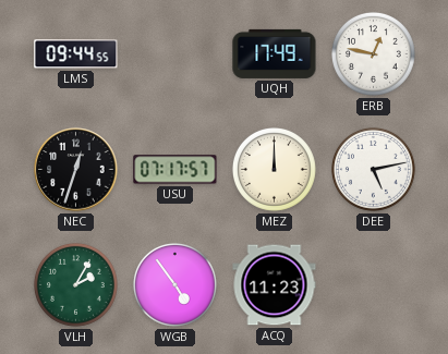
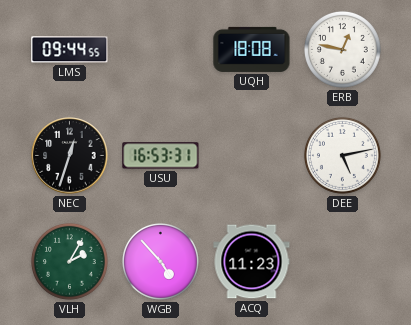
UQH: 17:49 -> 18:08
USU: 07:17 -> 16:53
MEZ: 12:00 -> none
WGB: 4:54 -> 4:53
